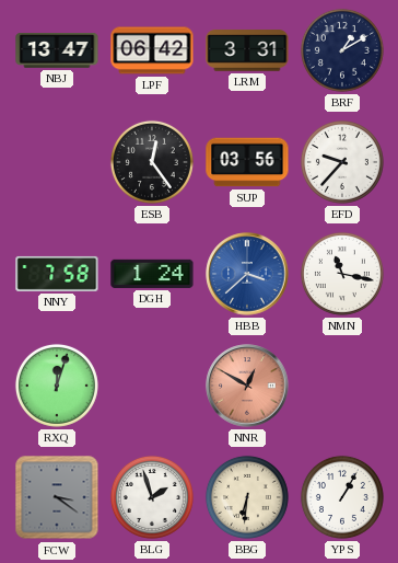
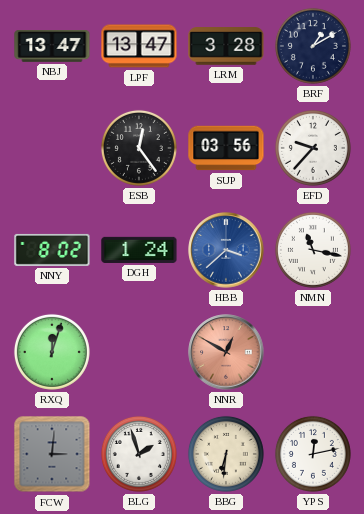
LPF: 06:42 -> 13:47
LRM: 3:31 -> 3:28
NNY: 7:58 -> 8:02
FCW: 3:21 -> 3:01
YPS: 1:05 -> 12:13
